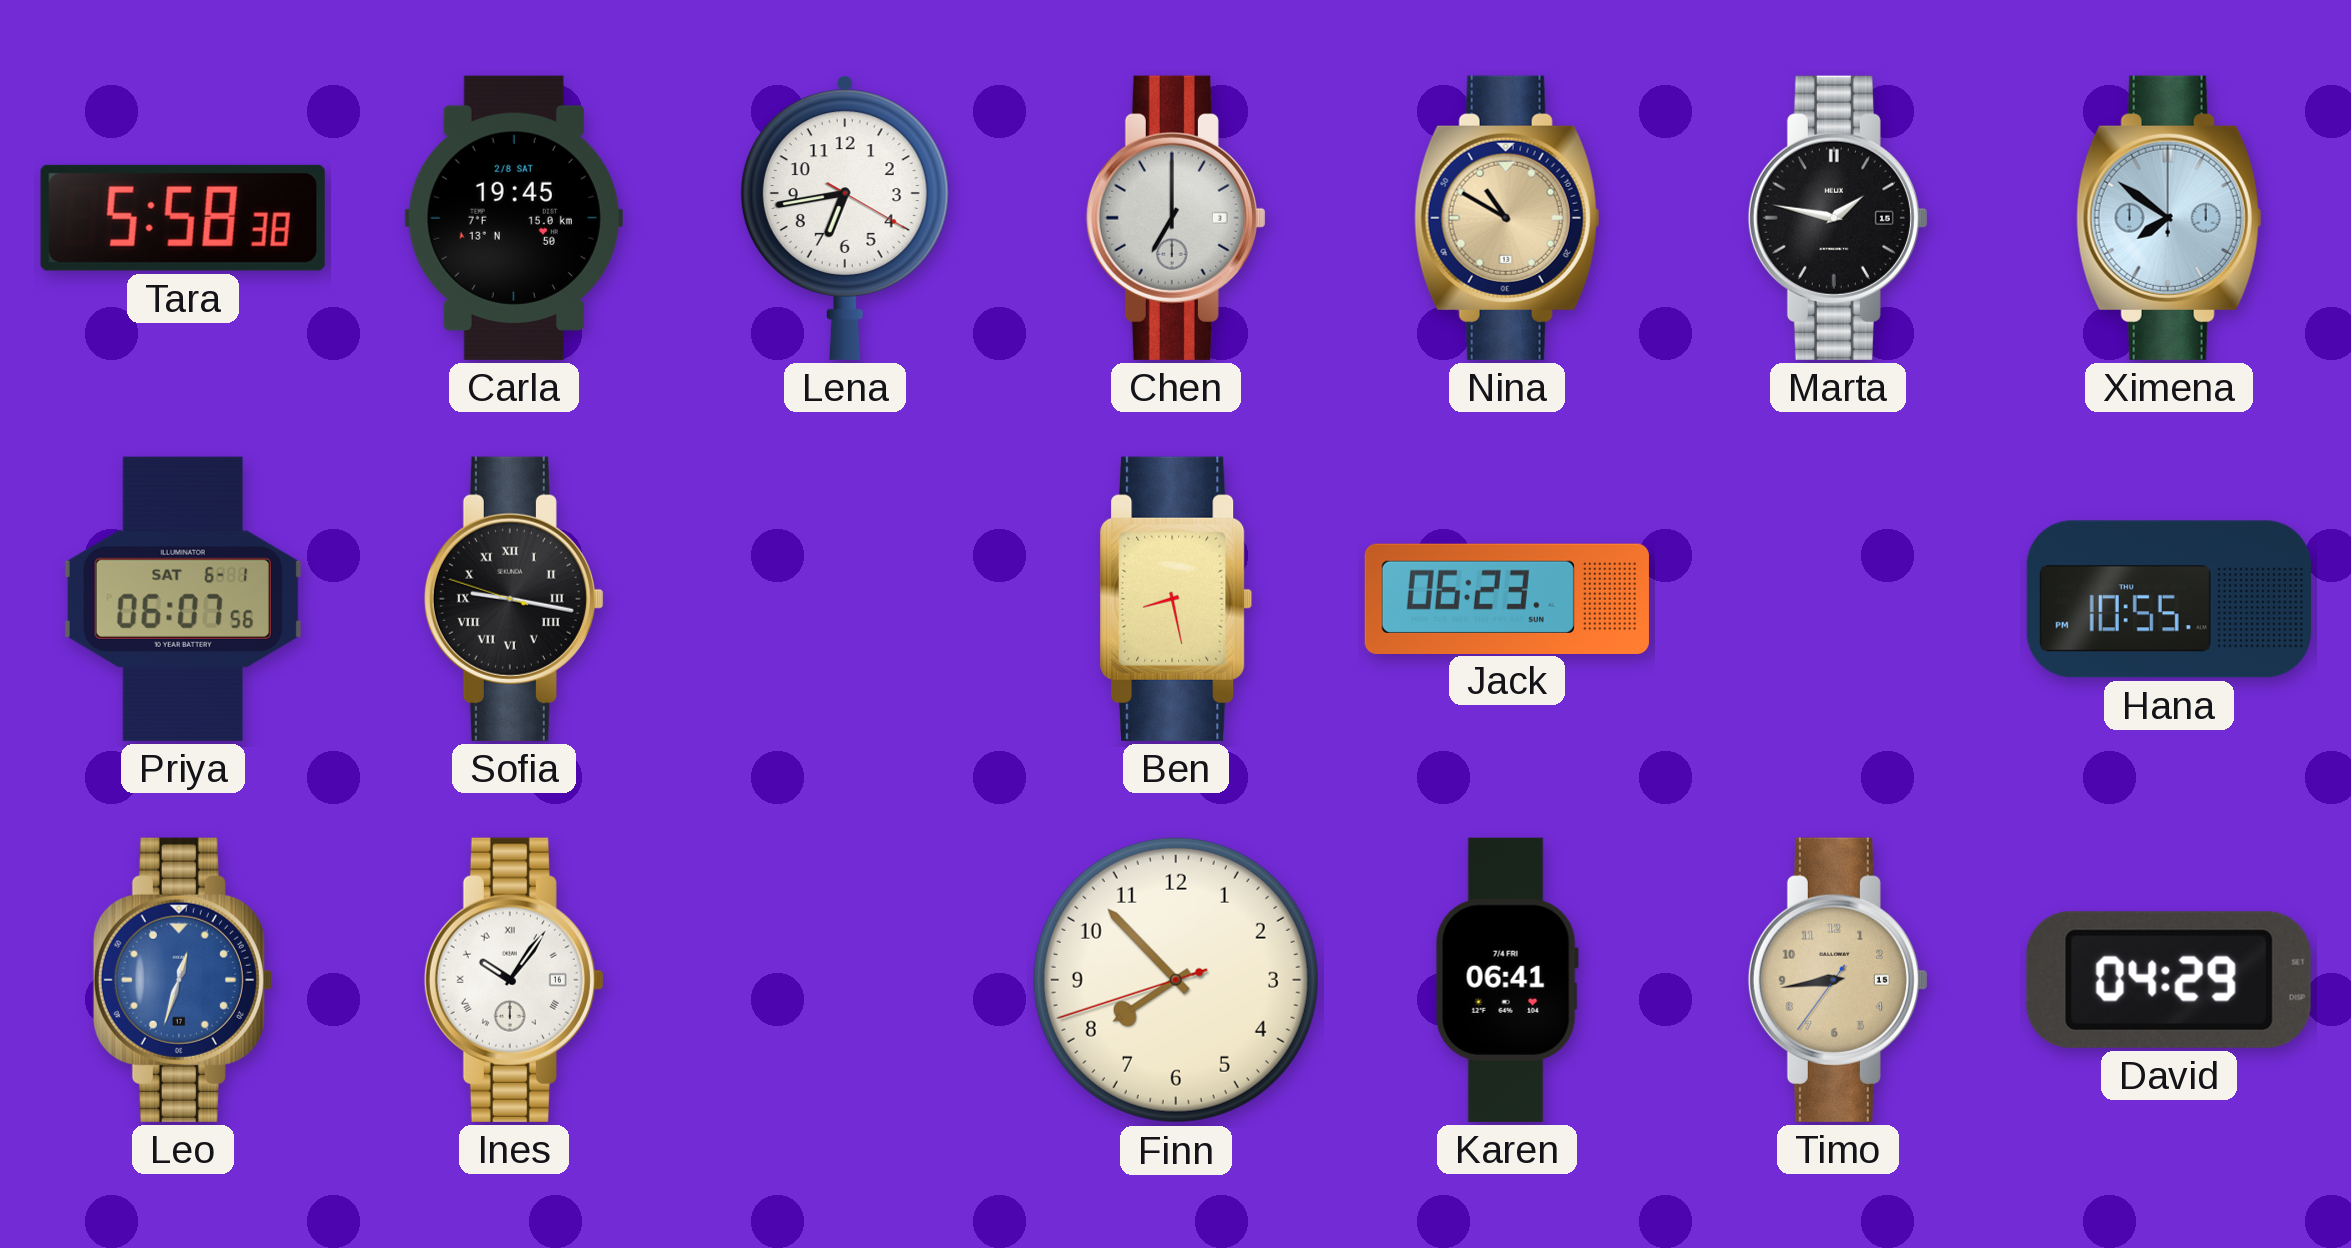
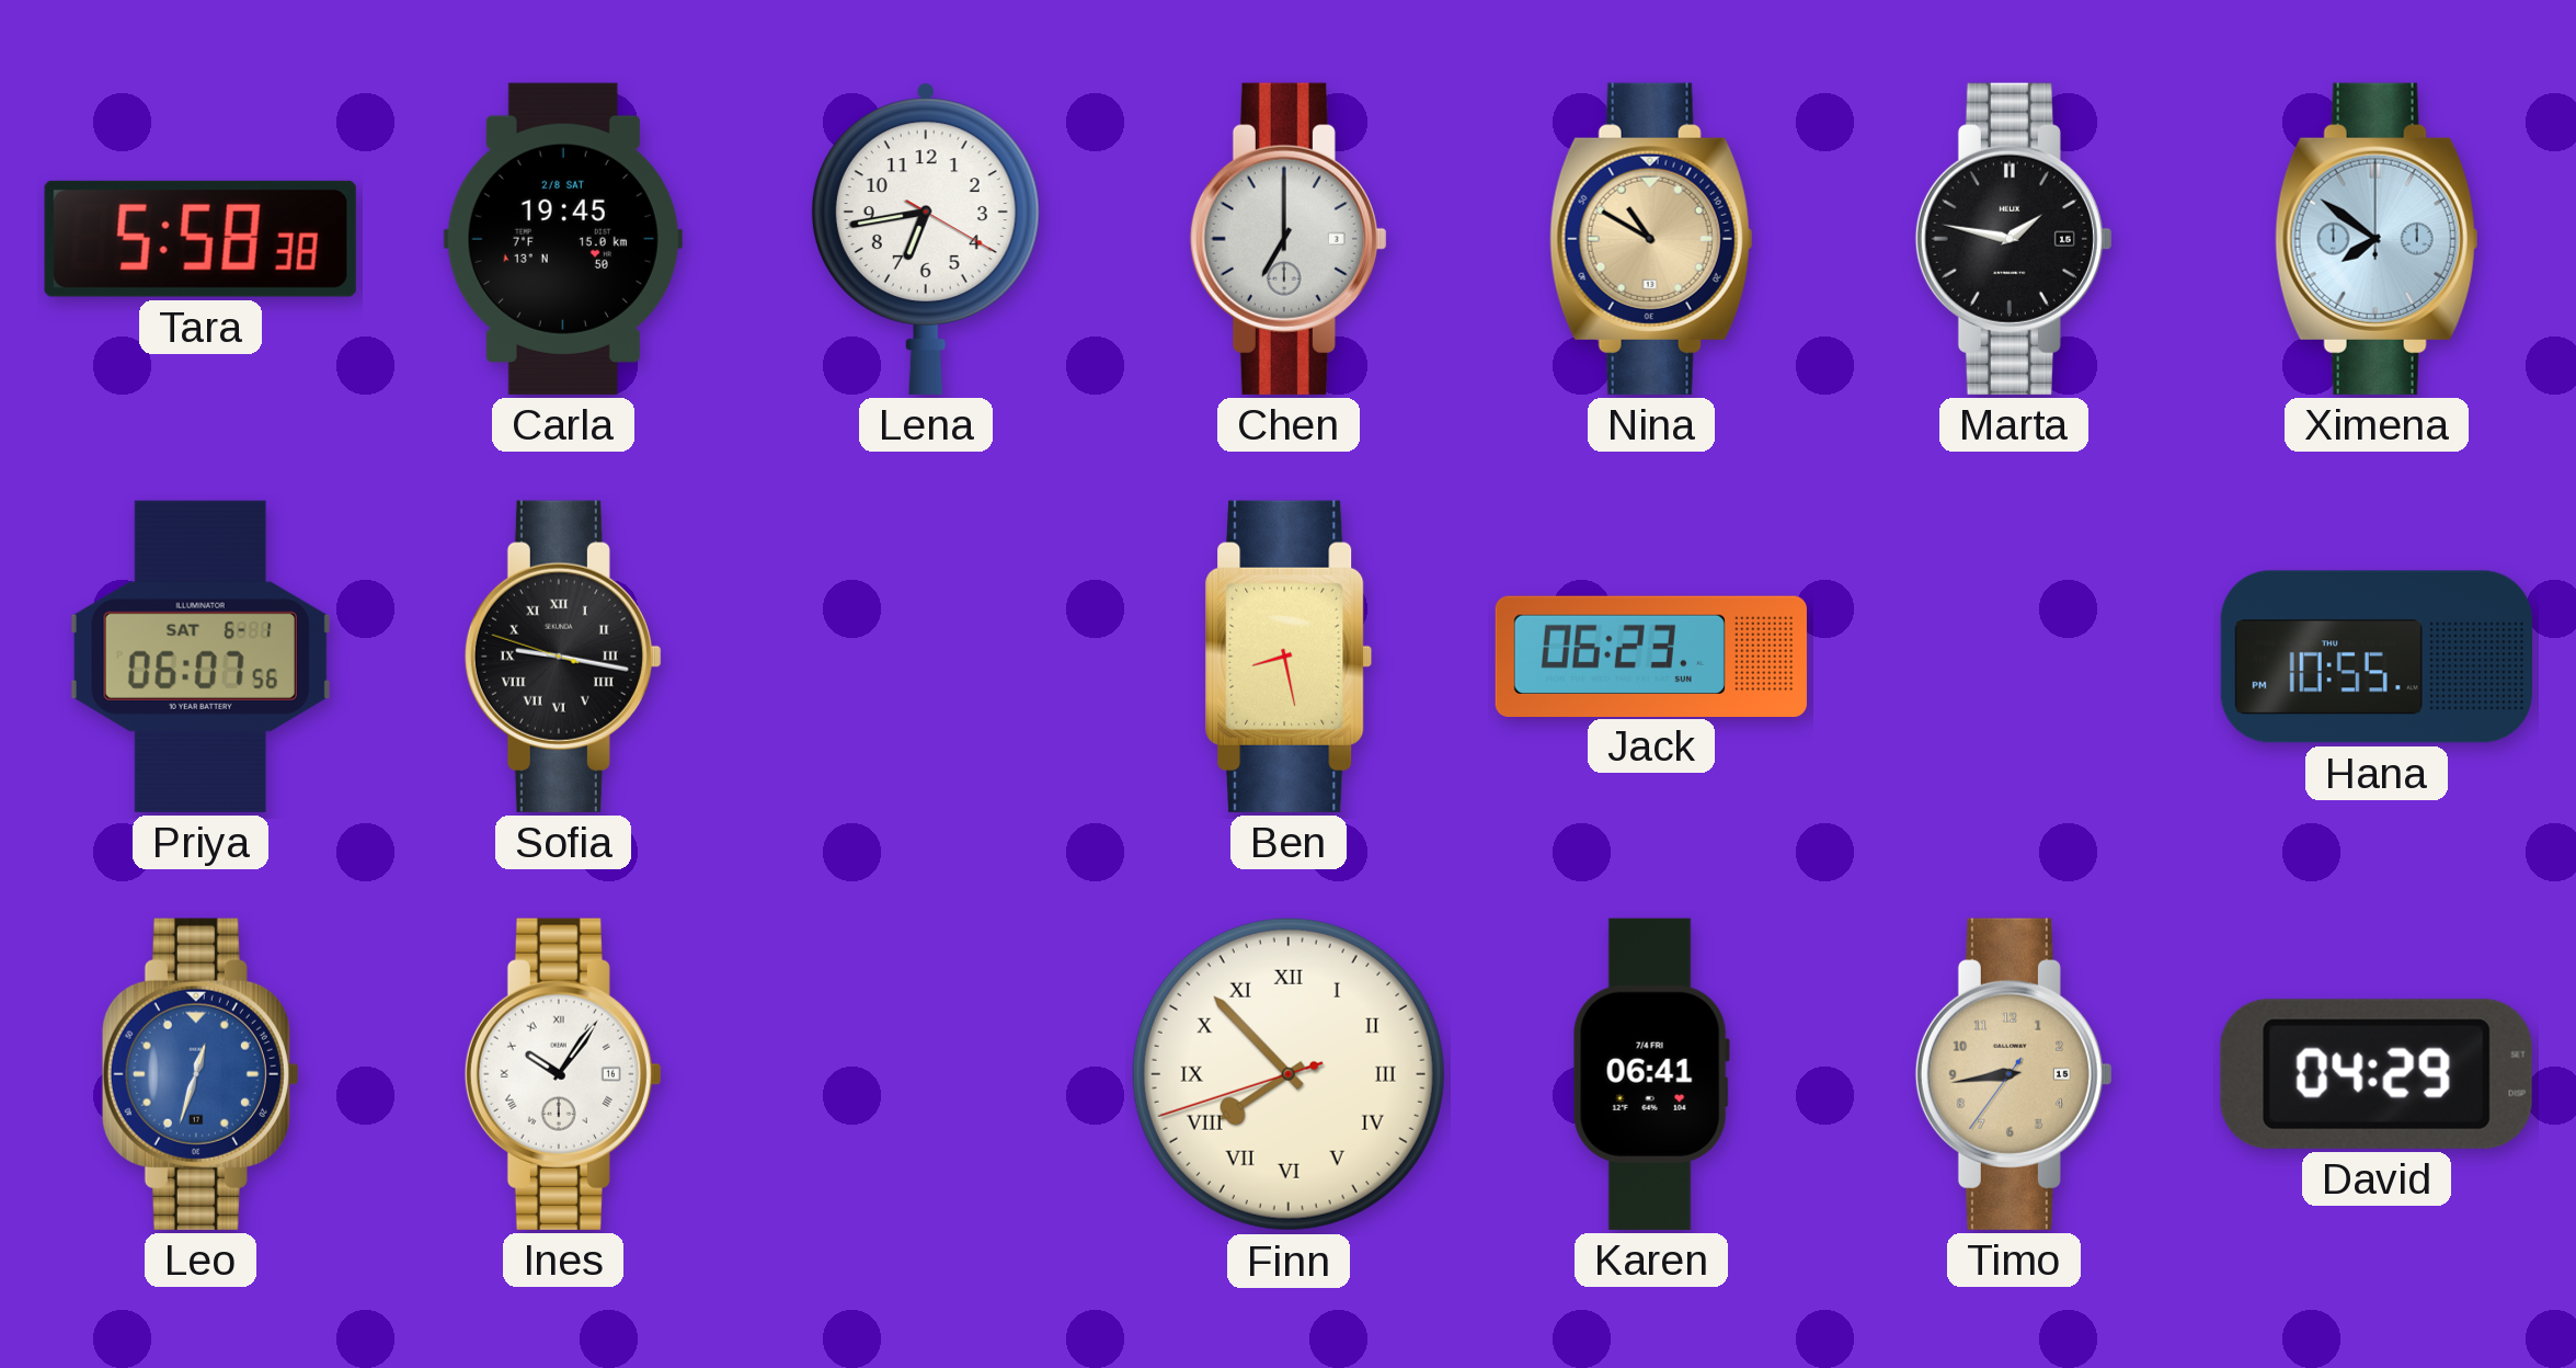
Finn numerals: Arabic -> Roman
